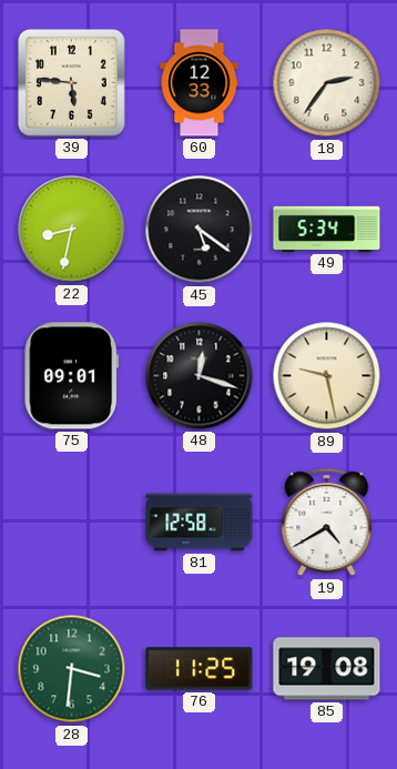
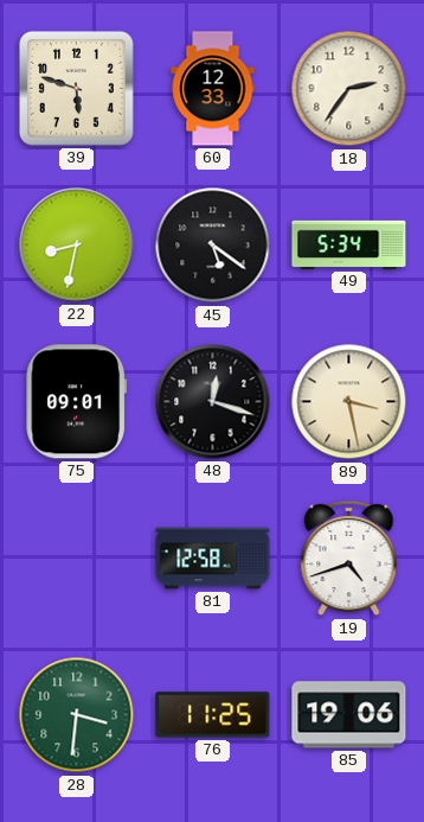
39: 5:46 -> 5:48
89: 9:28 -> 3:28
19: 4:40 -> 4:42
85: 19:08 -> 19:06
